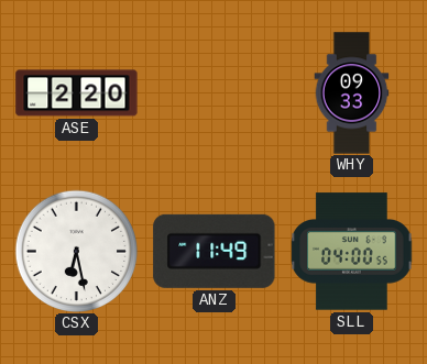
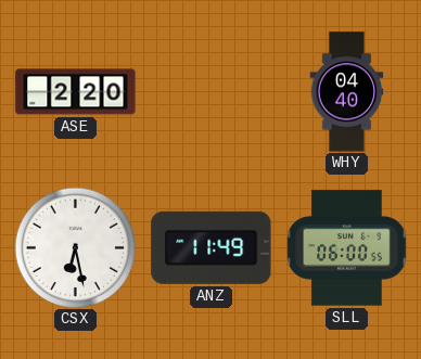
WHY: 09:33 -> 04:40
SLL: 04:00 -> 06:00
